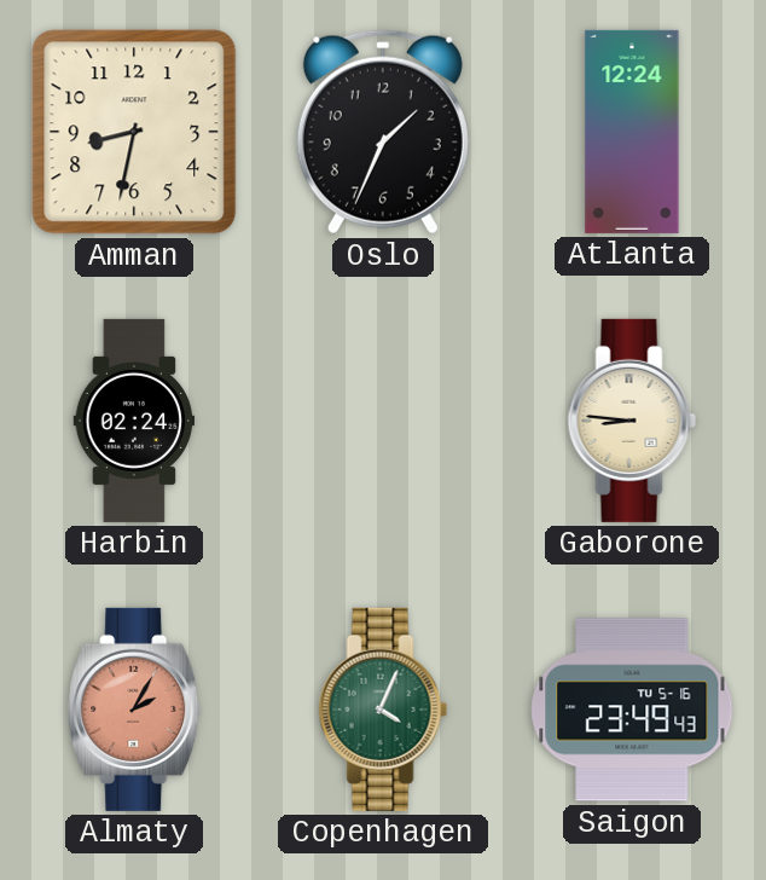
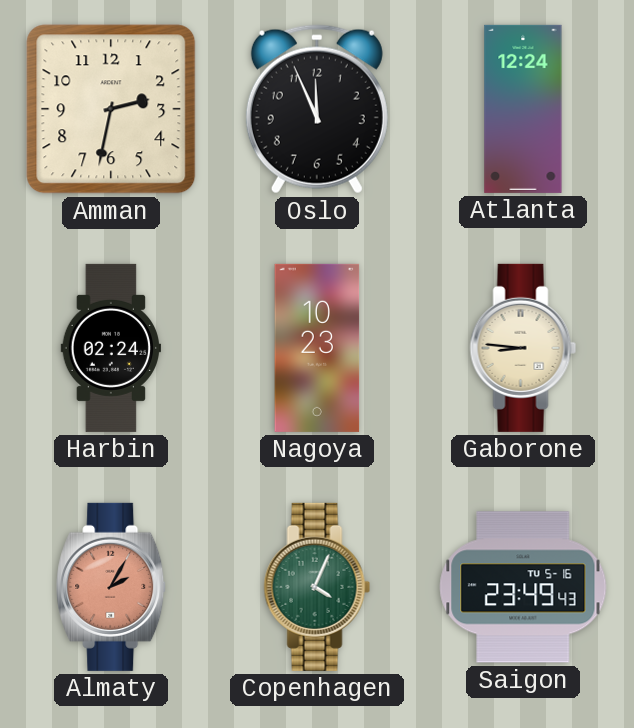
Amman: 8:32 -> 2:32
Oslo: 1:34 -> 11:56
Nagoya: none -> 10:23
